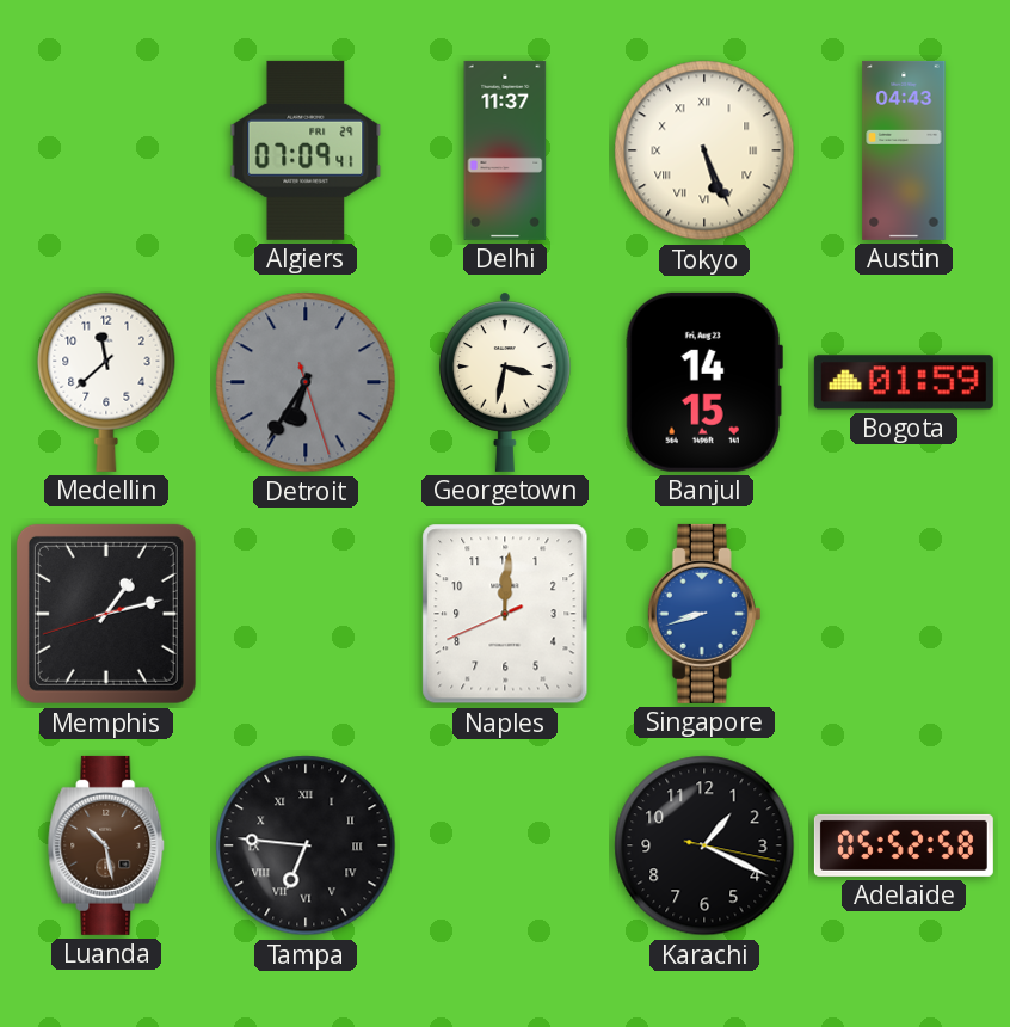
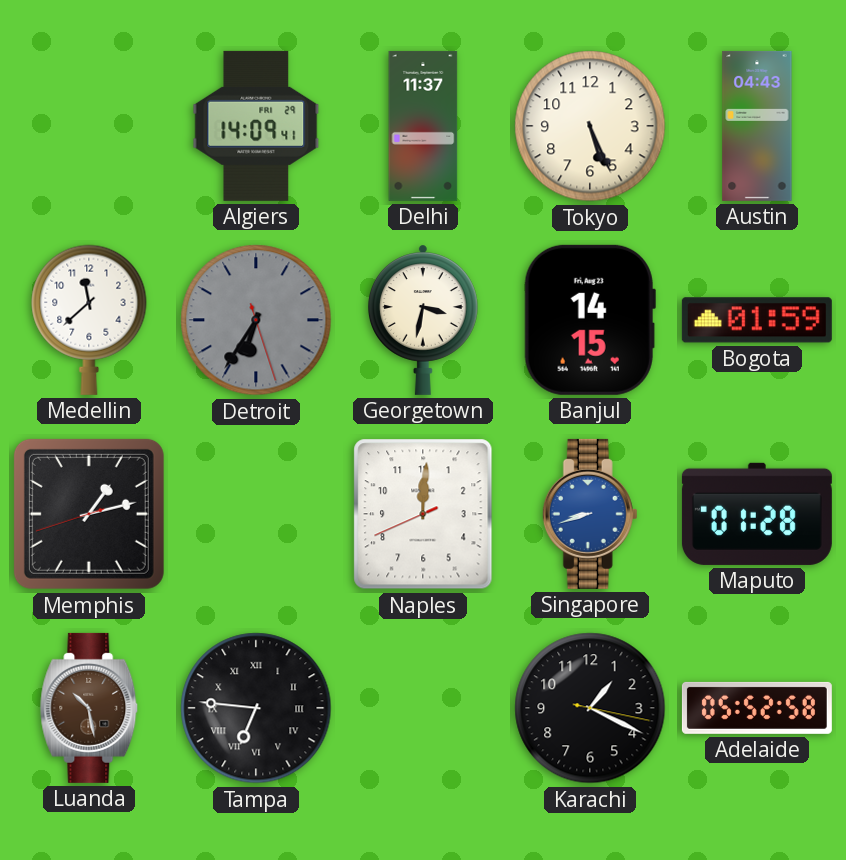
Algiers: 07:09 -> 14:09
Tokyo numerals: Roman -> Arabic
Maputo: none -> 01:28
